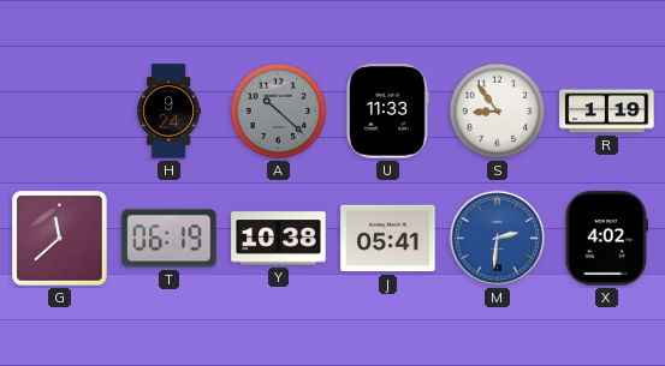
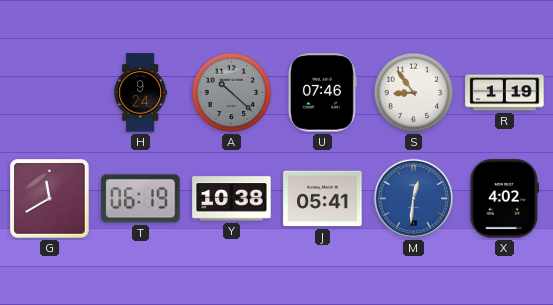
U: 11:33 -> 07:46
G: 11:38 -> 11:40
M: 2:31 -> 12:31
